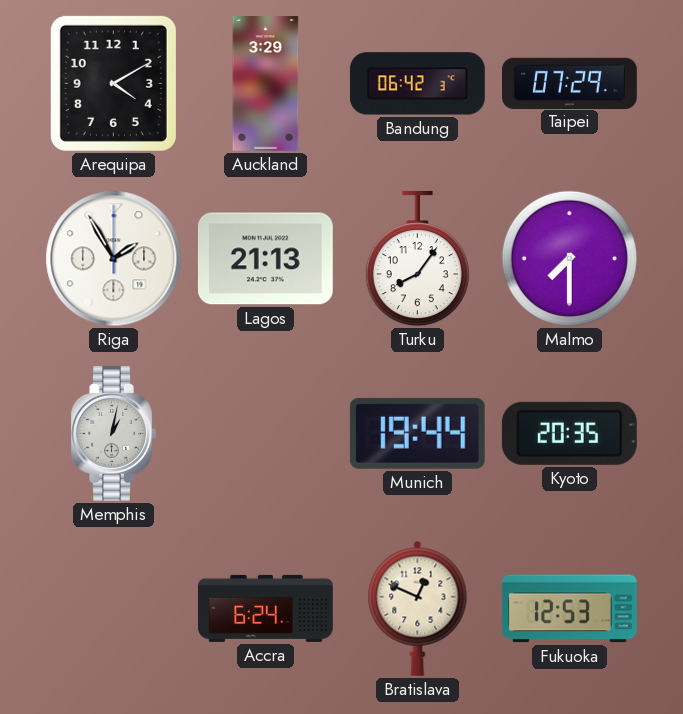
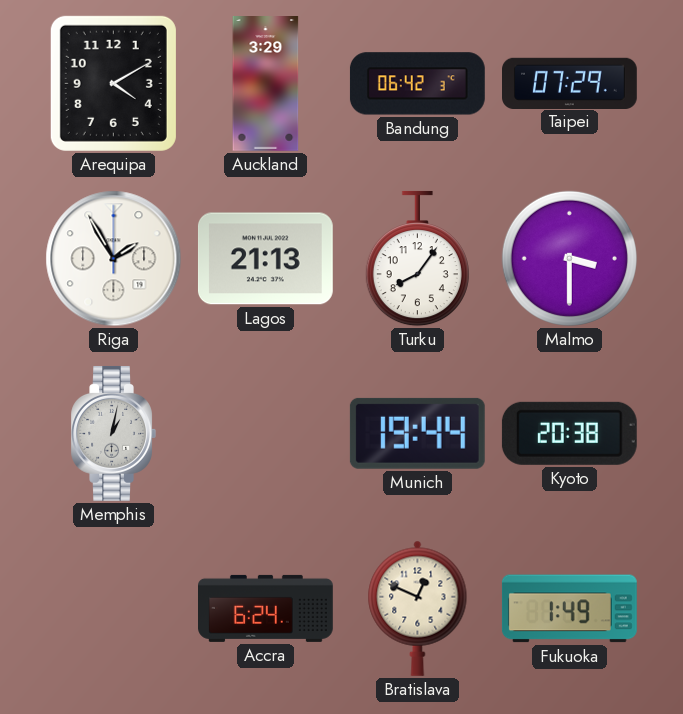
Malmo: 7:30 -> 3:30
Kyoto: 20:35 -> 20:38
Fukuoka: 12:53 -> 1:49
